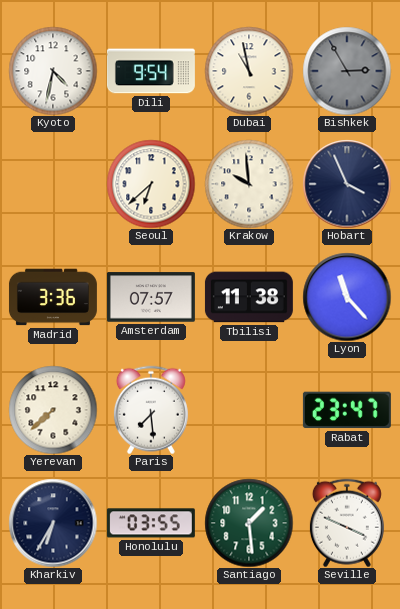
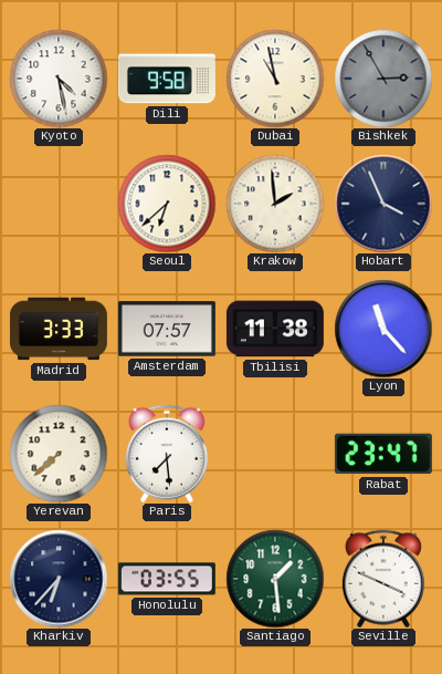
Kyoto: 4:32 -> 4:28
Dili: 9:54 -> 9:58
Krakow: 9:59 -> 1:59
Madrid: 3:36 -> 3:33
Kharkiv: 6:35 -> 6:37
